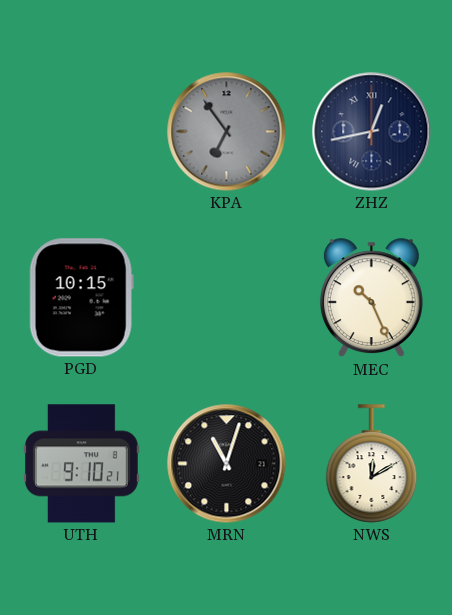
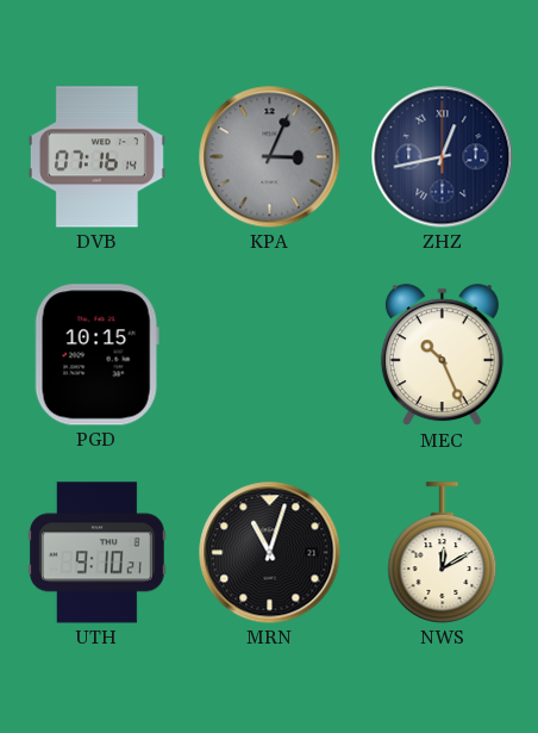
DVB: none -> 07:16
KPA: 6:54 -> 3:04
